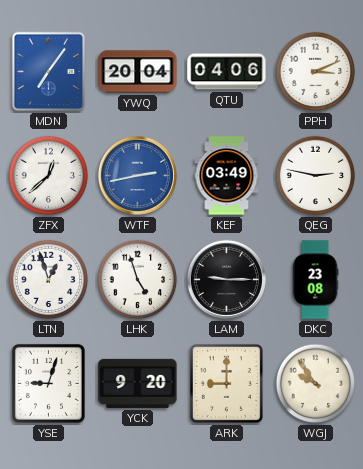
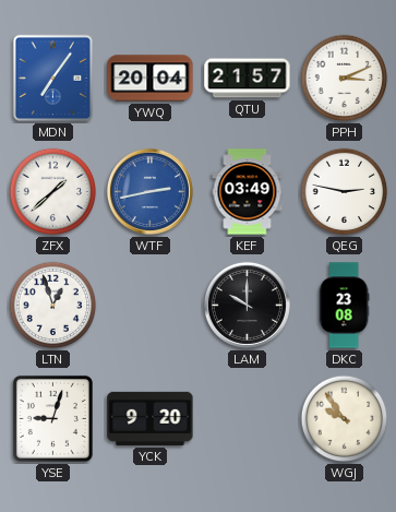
QTU: 04:06 -> 21:57
ZFX: 12:38 -> 1:38
LHK: 4:57 -> none
LAM: 9:15 -> 10:00
ARK: 9:00 -> none
